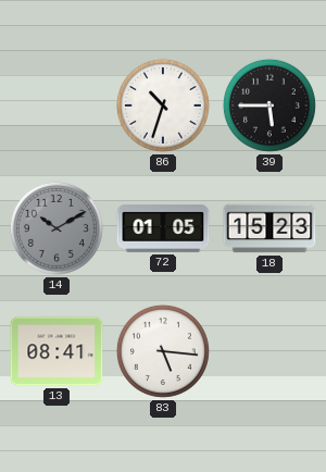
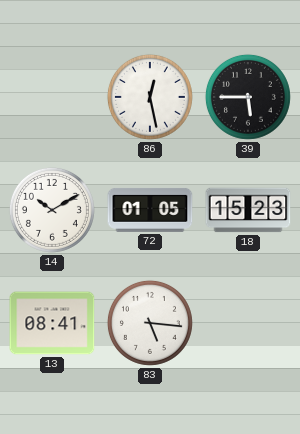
86: 10:33 -> 12:28
14 dial: grey -> white
